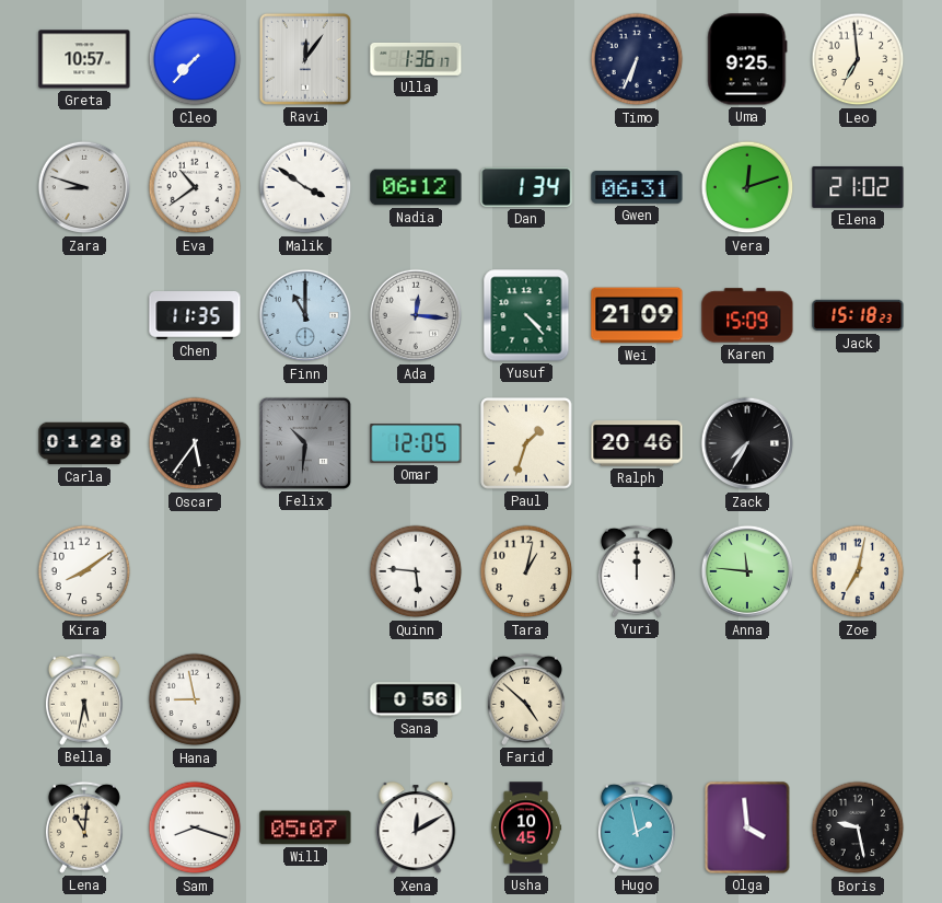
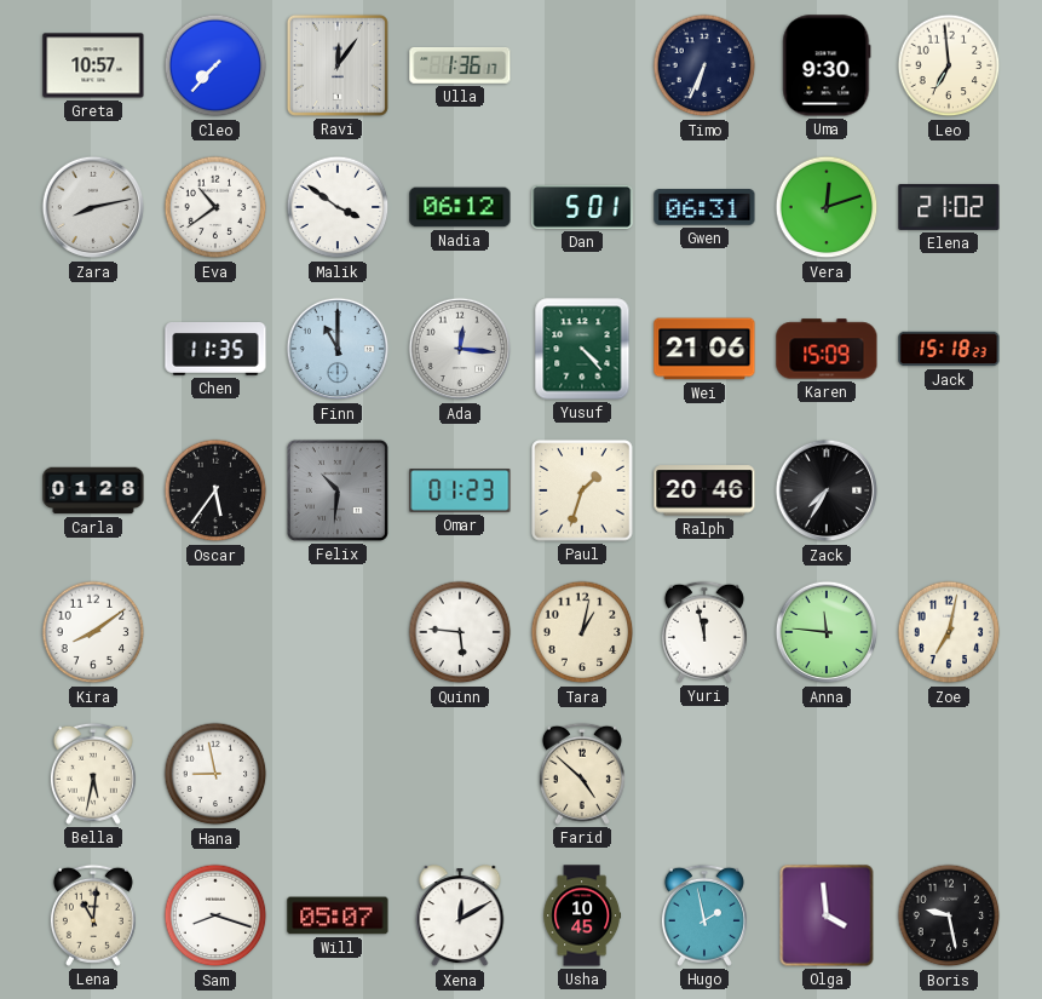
Uma: 9:25 -> 9:30
Zara: 8:48 -> 8:13
Dan: 1:34 -> 5:01
Wei: 21:09 -> 21:06
Omar: 12:05 -> 01:23
Yuri: 12:00 -> 11:58
Sana: 0:56 -> none
